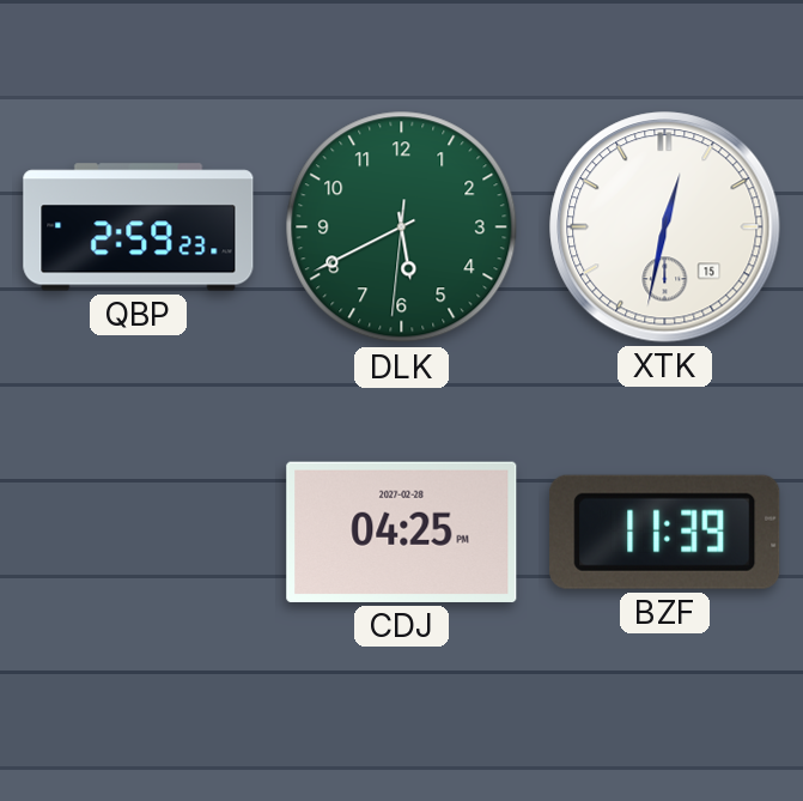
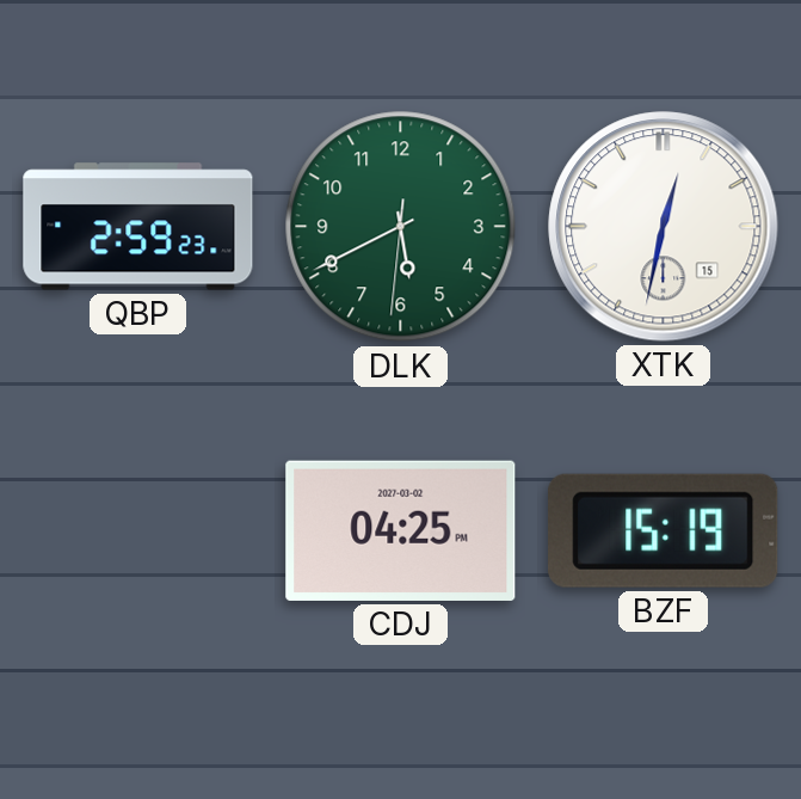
CDJ date: 2027-02-28 -> 2027-03-02
BZF: 11:39 -> 15:19
